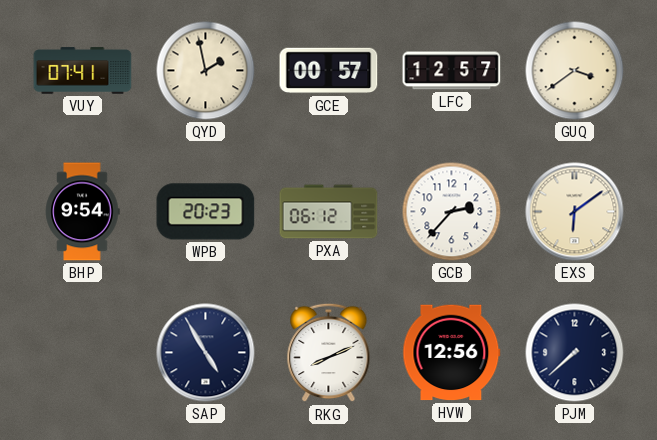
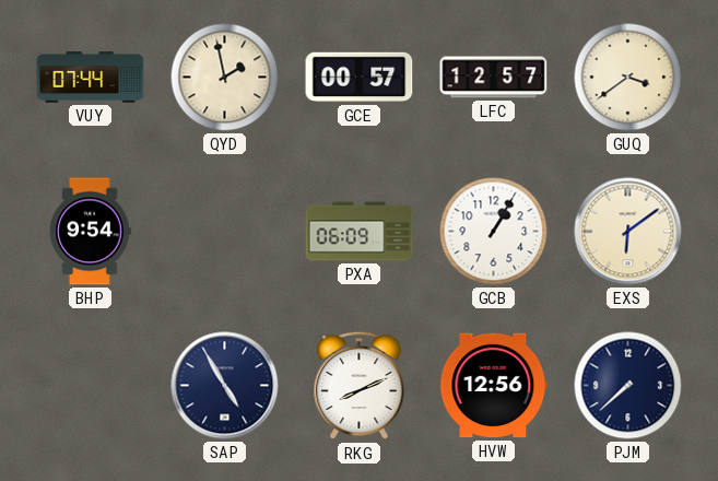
VUY: 07:41 -> 07:44
WPB: 20:23 -> none
PXA: 06:12 -> 06:09
GCB: 2:37 -> 1:05
